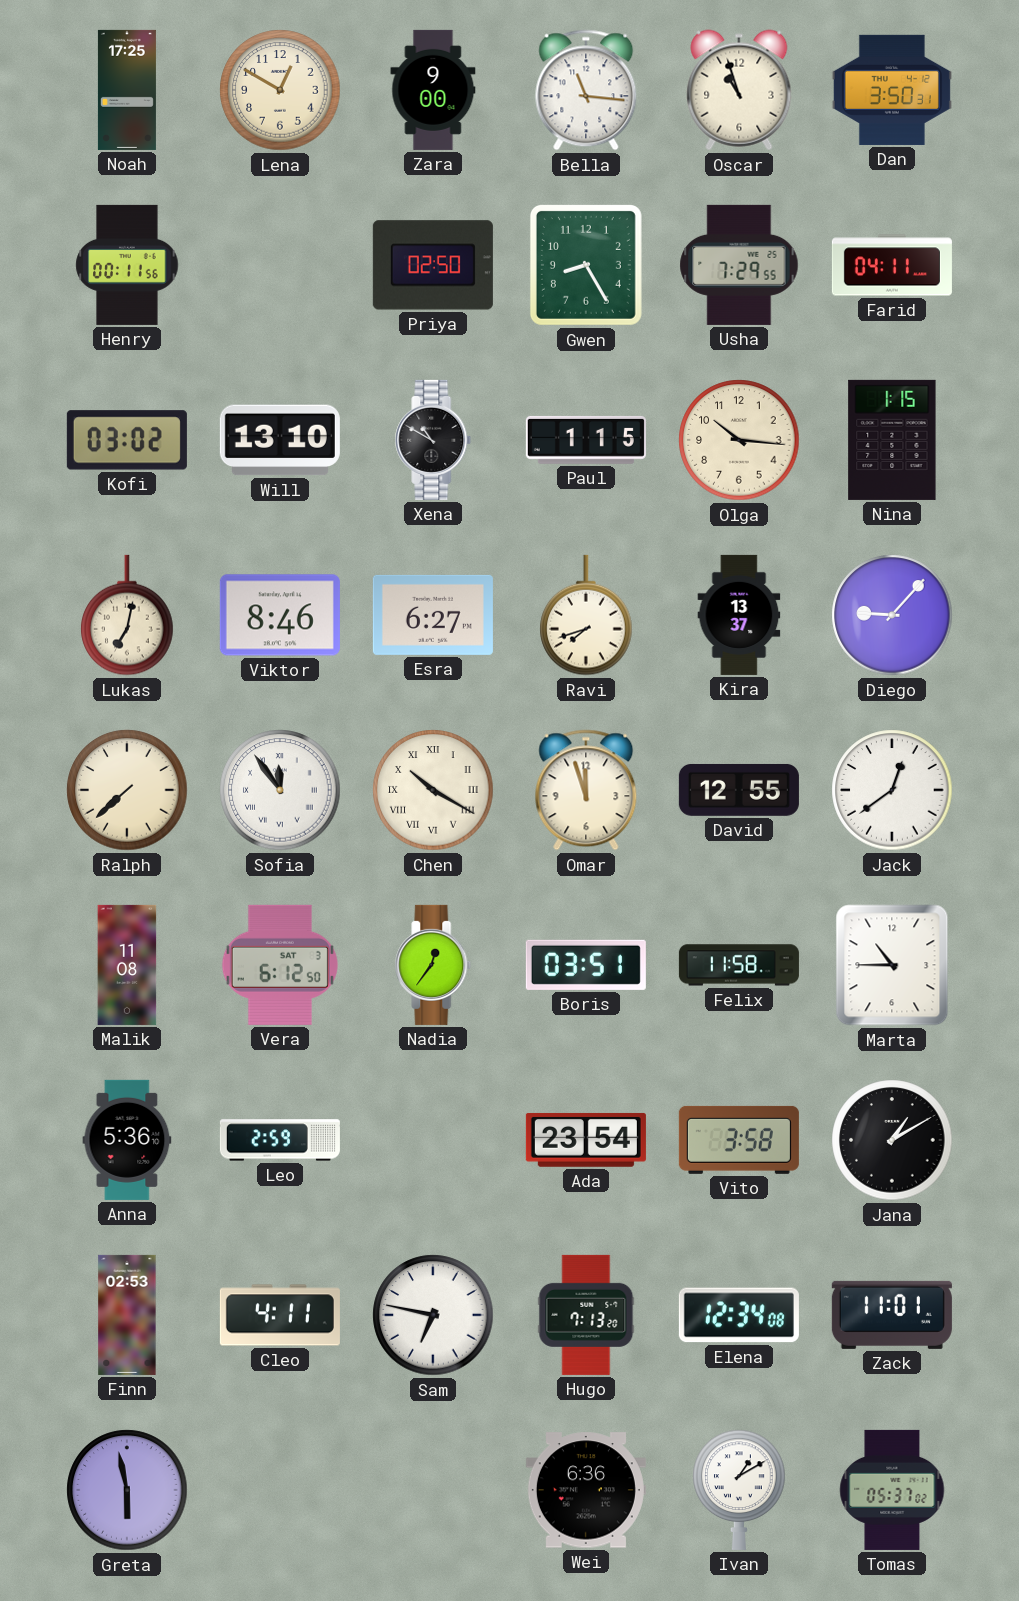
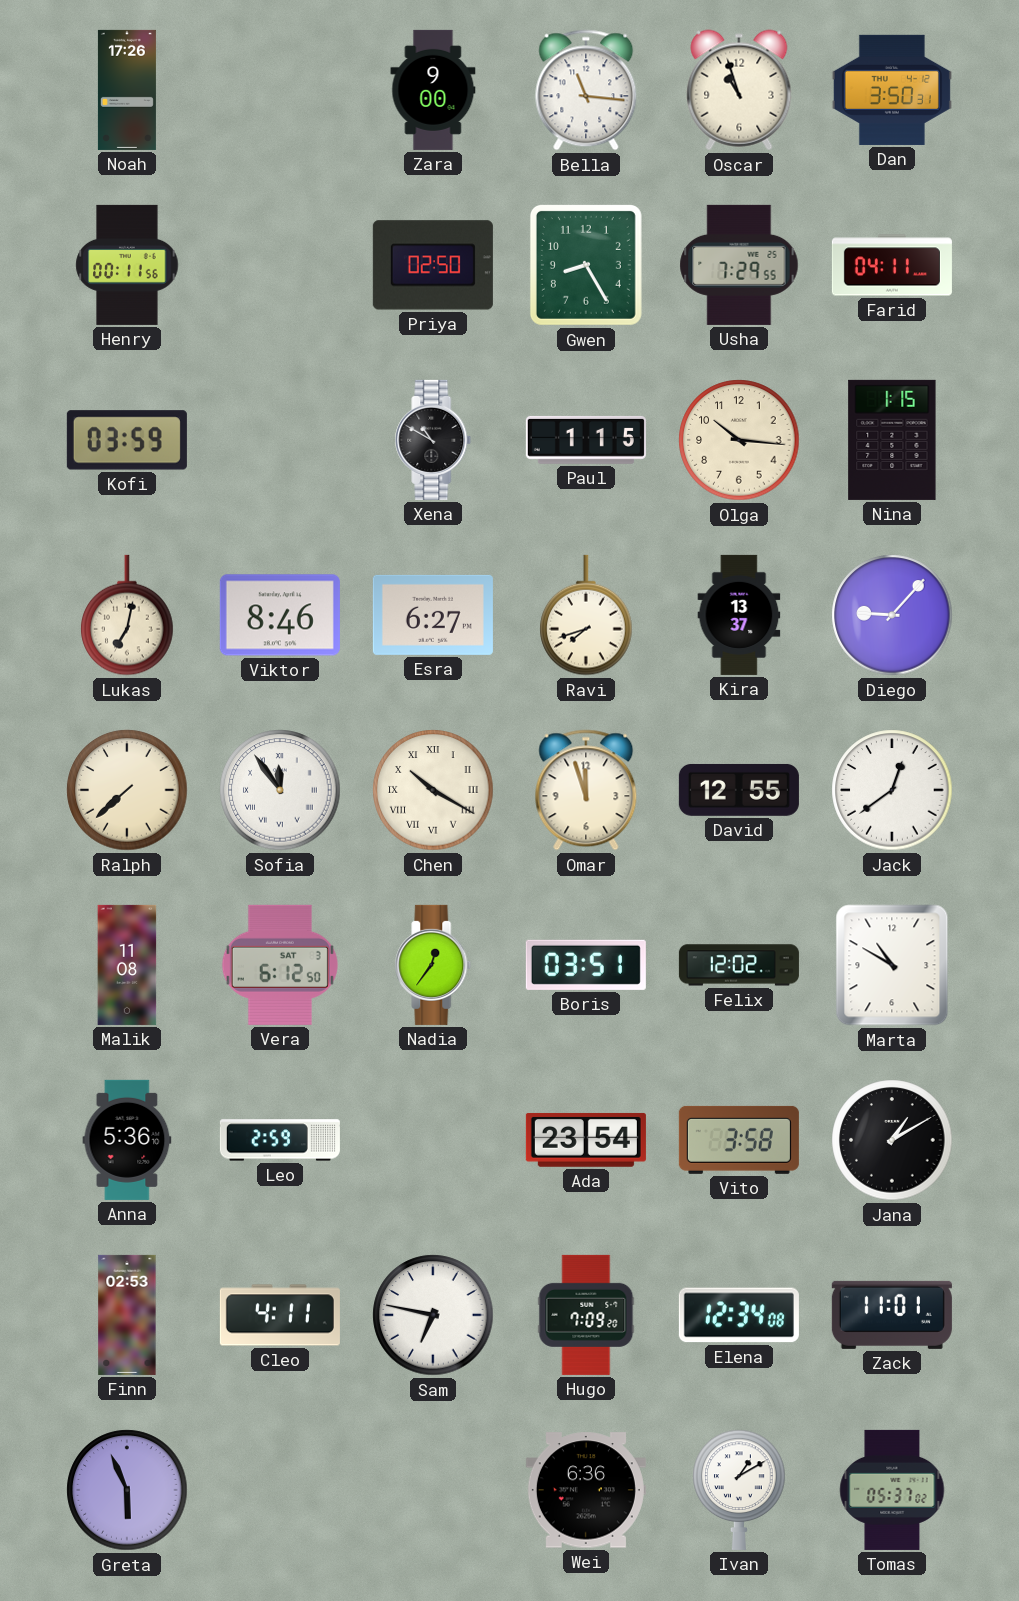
Noah: 17:25 -> 17:26
Lena: 12:50 -> none
Kofi: 03:02 -> 03:59
Will: 13:10 -> none
Felix: 11:58 -> 12:02
Marta: 10:45 -> 10:50
Hugo: 7:13 -> 7:09
Greta: 5:58 -> 5:56
